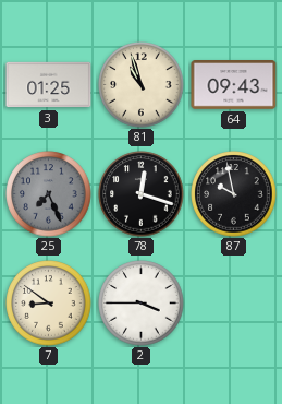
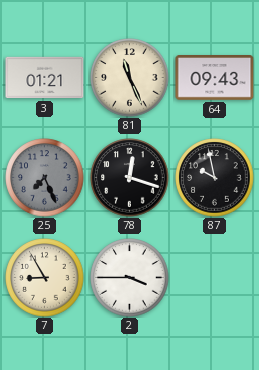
3: 01:25 -> 01:21
81: 10:57 -> 11:26
7: 8:51 -> 8:55
